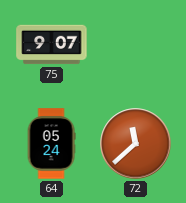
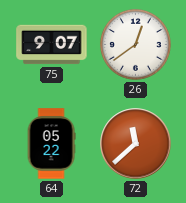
26: none -> 12:39
64: 05:24 -> 05:22
